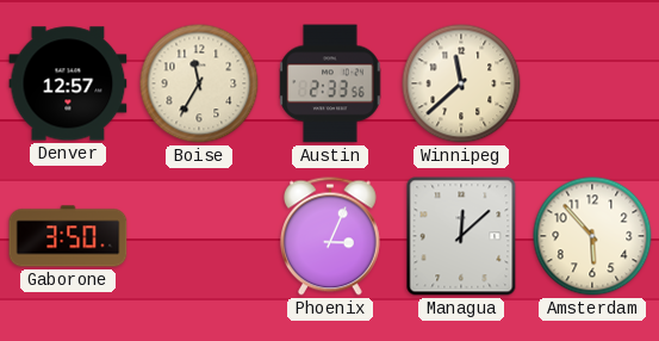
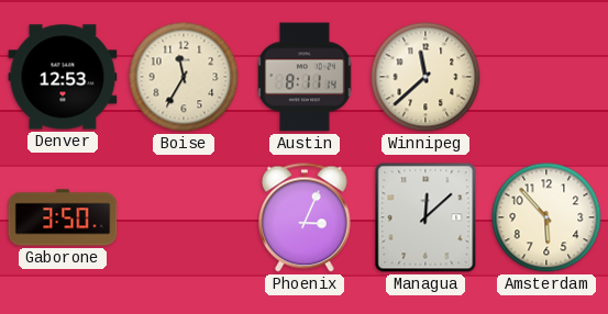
Denver: 12:57 -> 12:53
Austin: 2:33 -> 8:11
